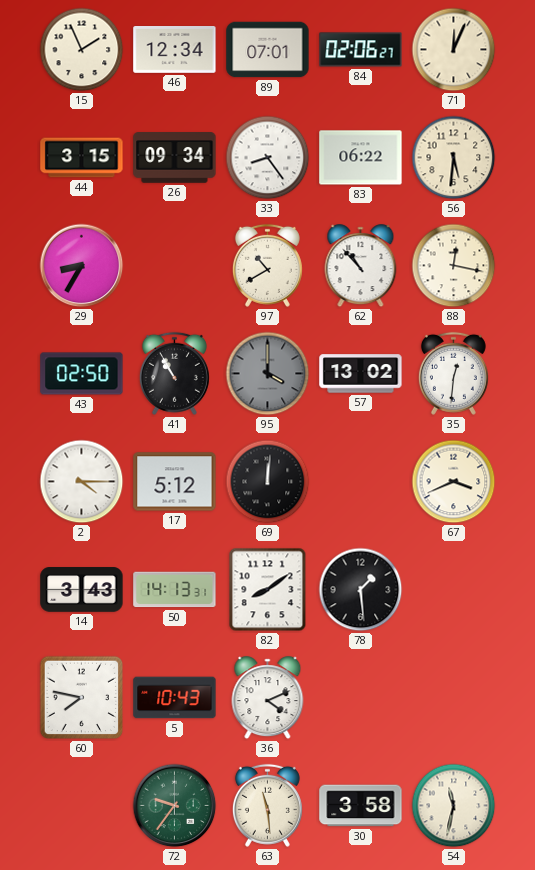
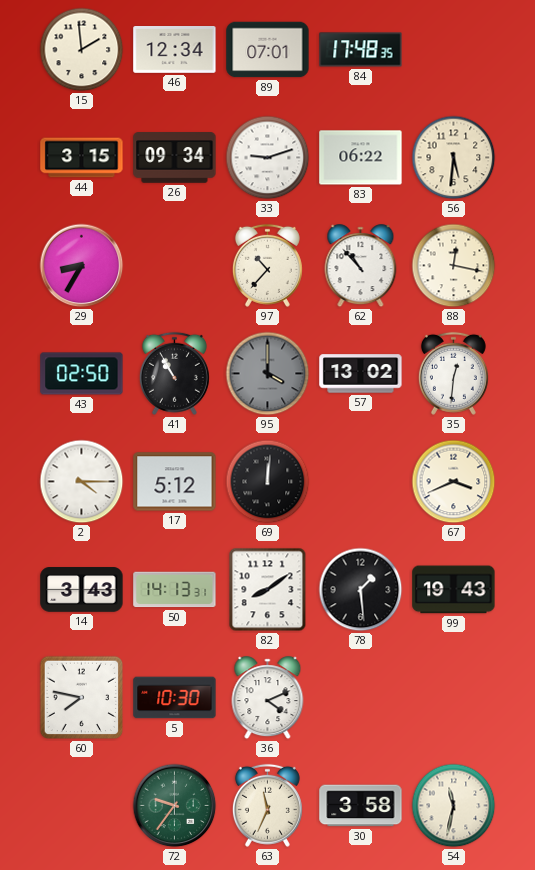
15: 1:56 -> 1:59
84: 02:06 -> 17:48
71: 12:04 -> none
33: 8:24 -> 9:12
97: 10:40 -> 10:37
99: none -> 19:43
5: 10:43 -> 10:30
63: 11:29 -> 11:34
